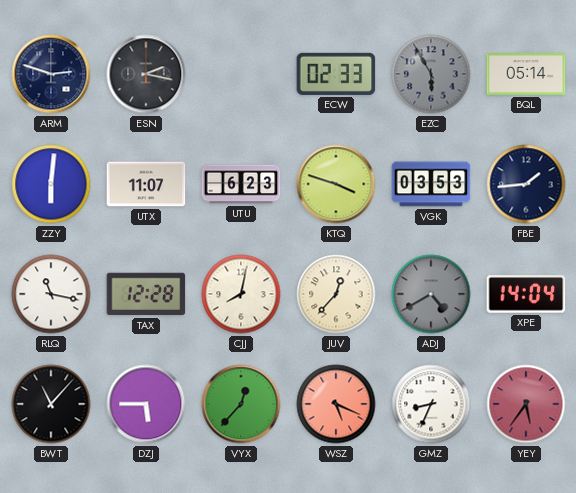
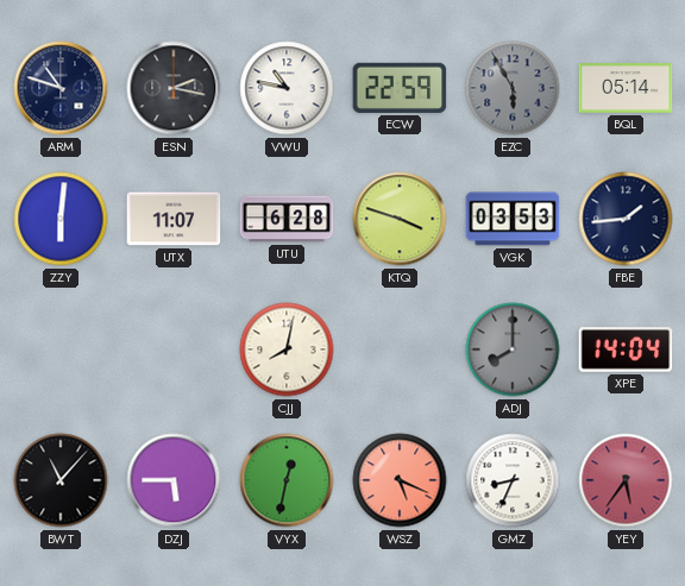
ARM: 2:48 -> 10:48
VWU: none -> 10:47
ECW: 02:33 -> 22:59
UTU: 6:23 -> 6:28
RLQ: 11:17 -> none
TAX: 12:28 -> none
JUV: 12:37 -> none
ADJ: 4:40 -> 8:00
VYX: 12:37 -> 12:32
